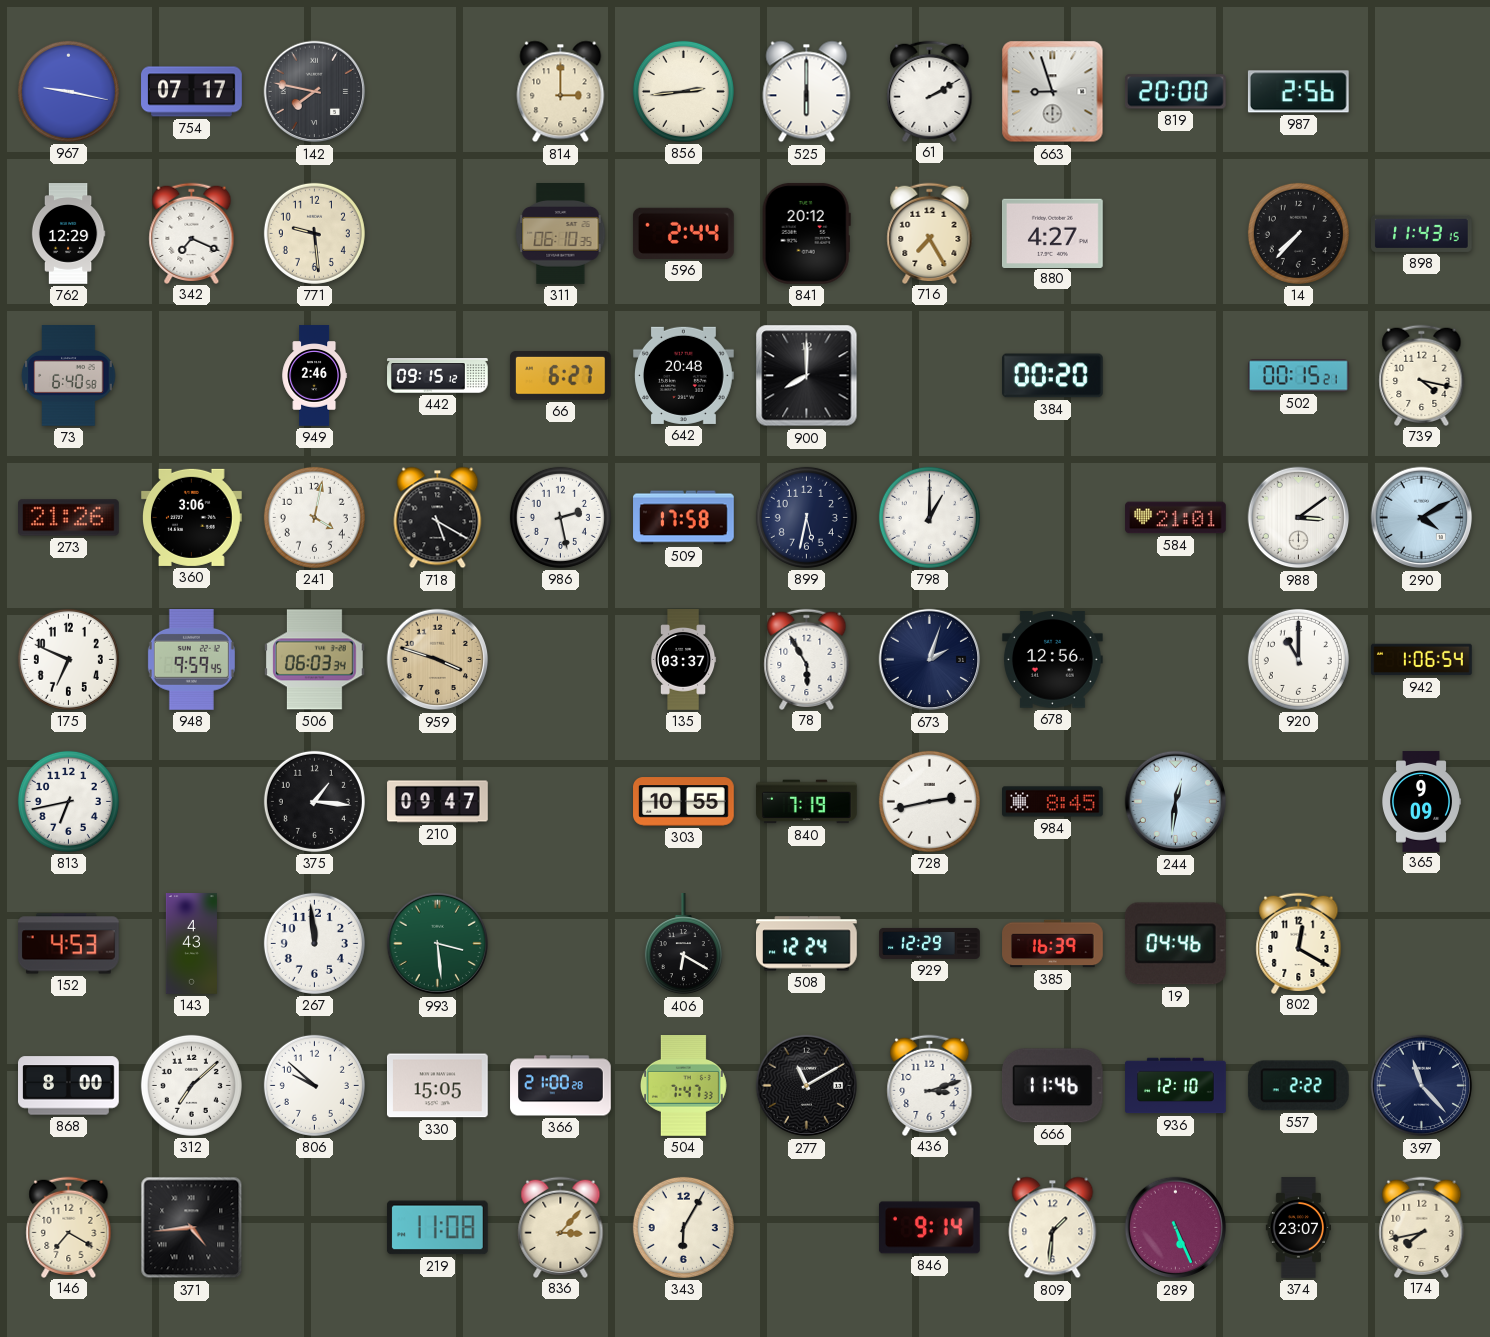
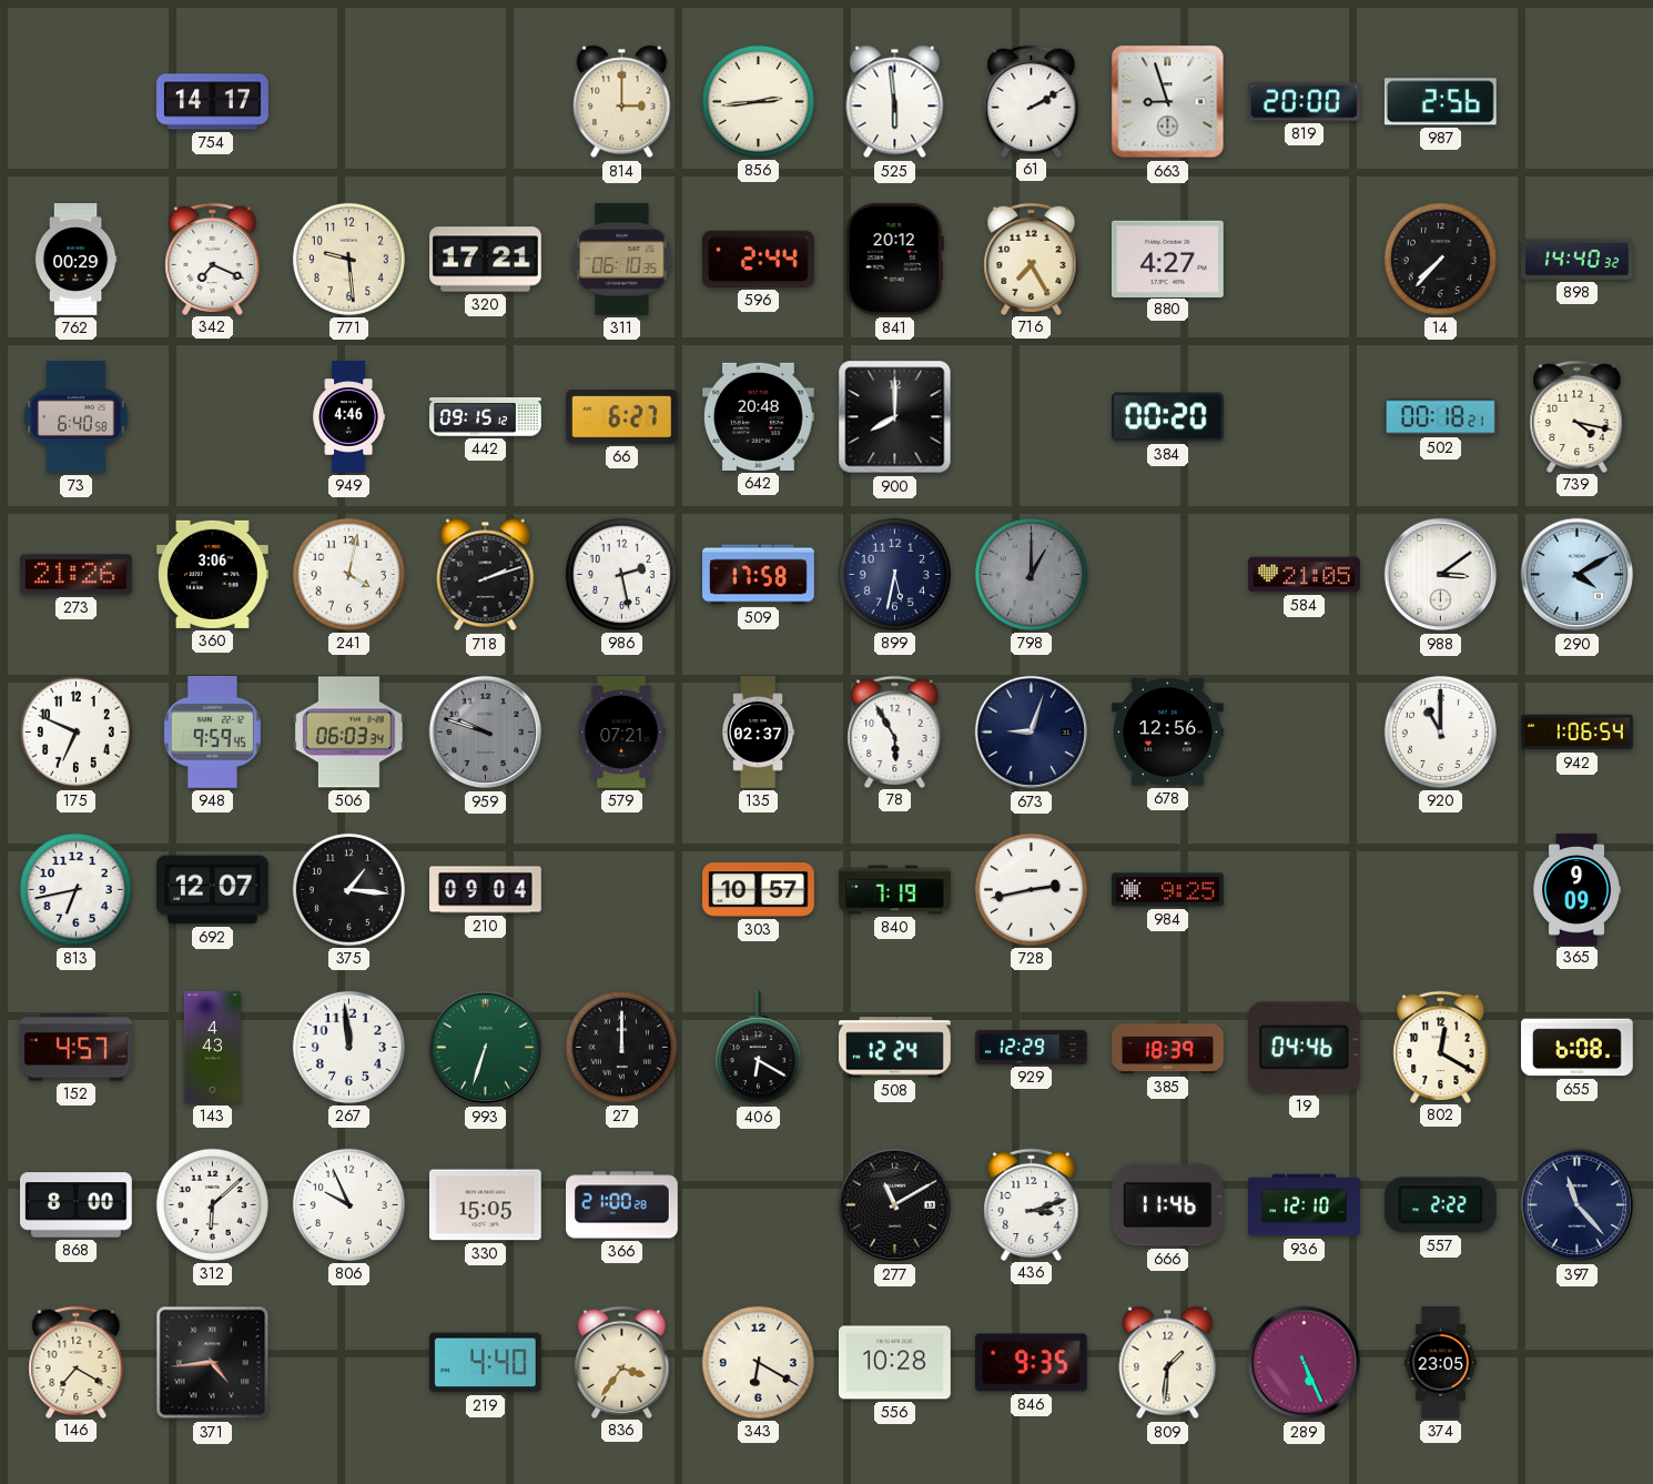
967: 9:17 -> none
754: 07:17 -> 14:17
142: 7:47 -> none
525: 6:00 -> 5:59
762: 12:29 -> 00:29
320: none -> 17:21
898: 11:43 -> 14:40
949: 2:46 -> 4:46
502: 00:15 -> 00:18
718: 5:20 -> 2:12
798 dial: white -> grey
584: 21:01 -> 21:05
959: 3:48 -> 9:48
959 dial: champagne -> grey
579: none -> 07:21
135: 03:37 -> 02:37
673: 2:03 -> 9:03
692: none -> 12:07
210: 09:47 -> 09:04
303: 10:55 -> 10:57
984: 8:45 -> 9:25
244: 12:31 -> none
152: 4:53 -> 4:57
993: 3:29 -> 6:33
27: none -> 12:00
385: 16:39 -> 18:39
655: none -> 6:08
312: 7:08 -> 6:08
806: 9:52 -> 9:56
504: 7:47 -> none
219: 11:08 -> 4:40
836: 3:07 -> 3:36
343: 6:05 -> 6:20
556: none -> 10:28
846: 9:14 -> 9:35
374: 23:07 -> 23:05
174: 7:43 -> none
